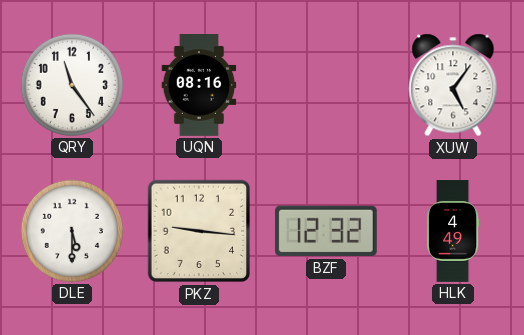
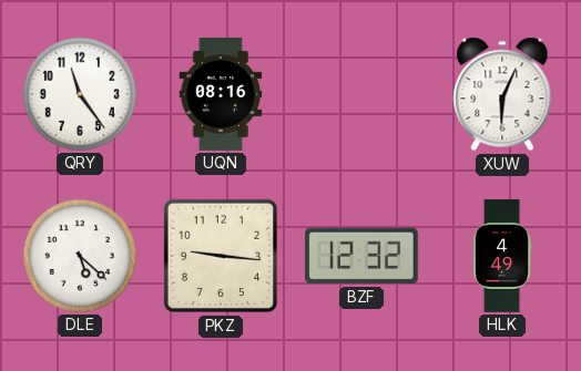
XUW: 5:06 -> 6:04
DLE: 5:30 -> 5:22
